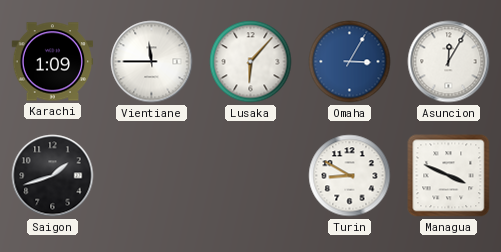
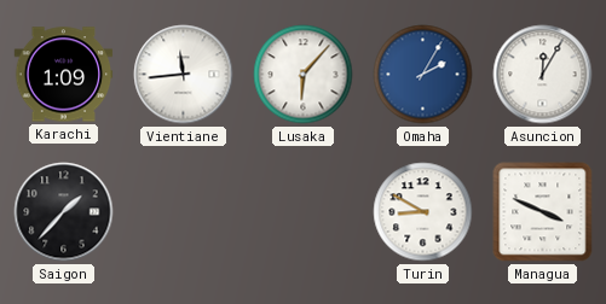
Vientiane: 11:45 -> 11:44
Omaha: 3:05 -> 2:05
Saigon: 1:42 -> 1:37
